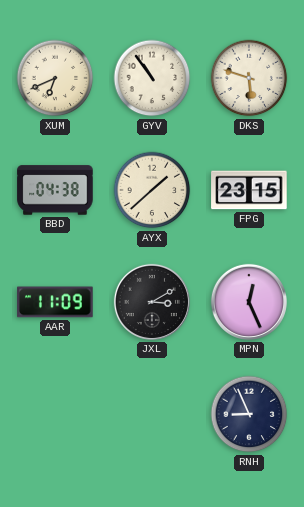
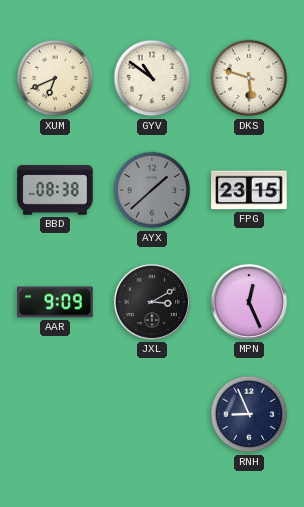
GYV: 10:54 -> 10:51
BBD: 04:38 -> 08:38
AYX dial: cream -> grey
AAR: 11:09 -> 9:09
